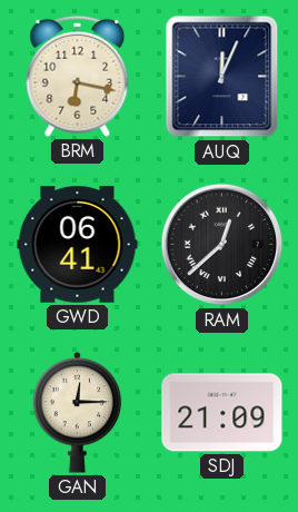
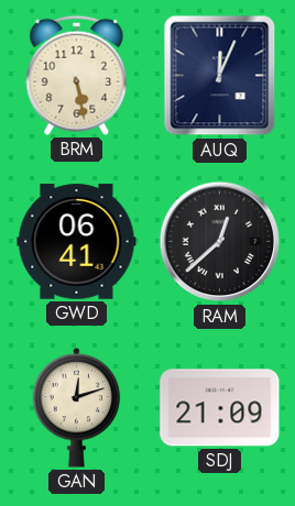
BRM: 6:17 -> 5:28
GAN: 12:15 -> 12:12
